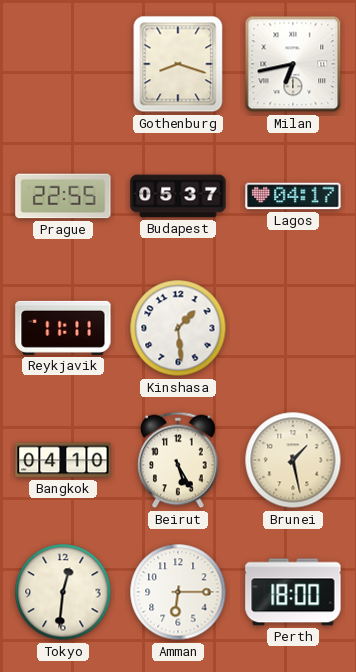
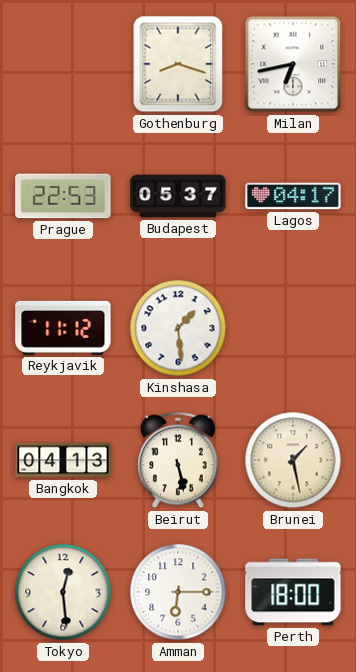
Prague: 22:55 -> 22:53
Reykjavik: 11:11 -> 11:12
Bangkok: 04:10 -> 04:13
Beirut: 5:25 -> 5:28
Tokyo: 12:31 -> 12:29
